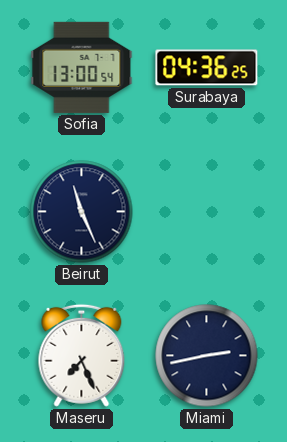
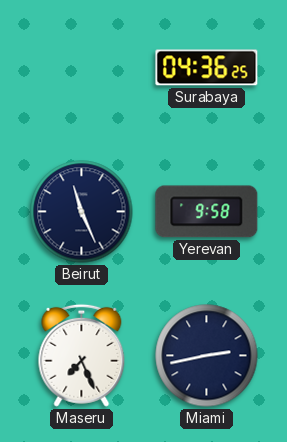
Sofia: 13:00 -> none
Yerevan: none -> 9:58
